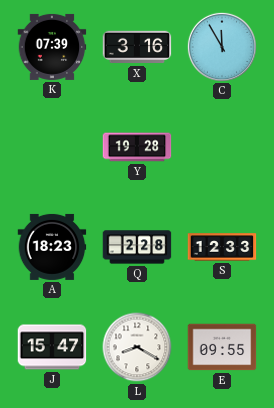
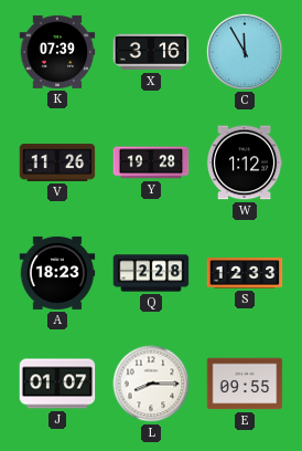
V: none -> 11:26
W: none -> 1:12
J: 15:47 -> 01:07
L: 8:20 -> 8:15
